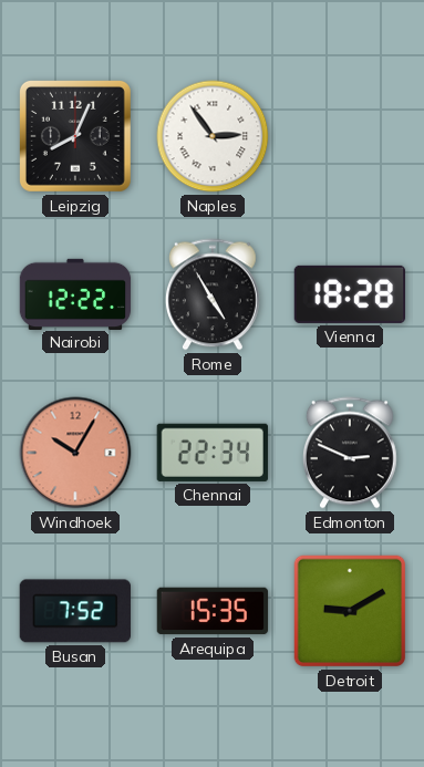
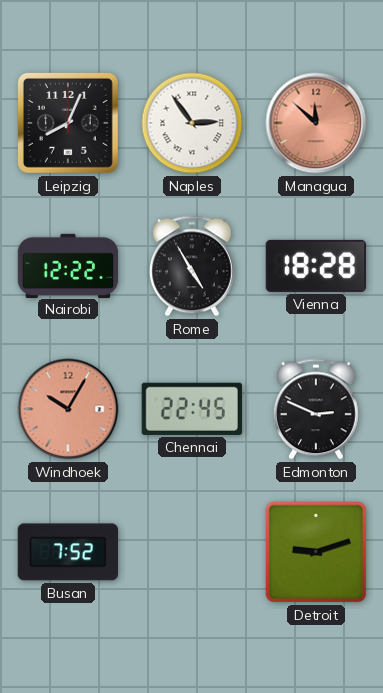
Managua: none -> 11:52
Chennai: 22:34 -> 22:45
Arequipa: 15:35 -> none
Detroit: 9:10 -> 9:12
